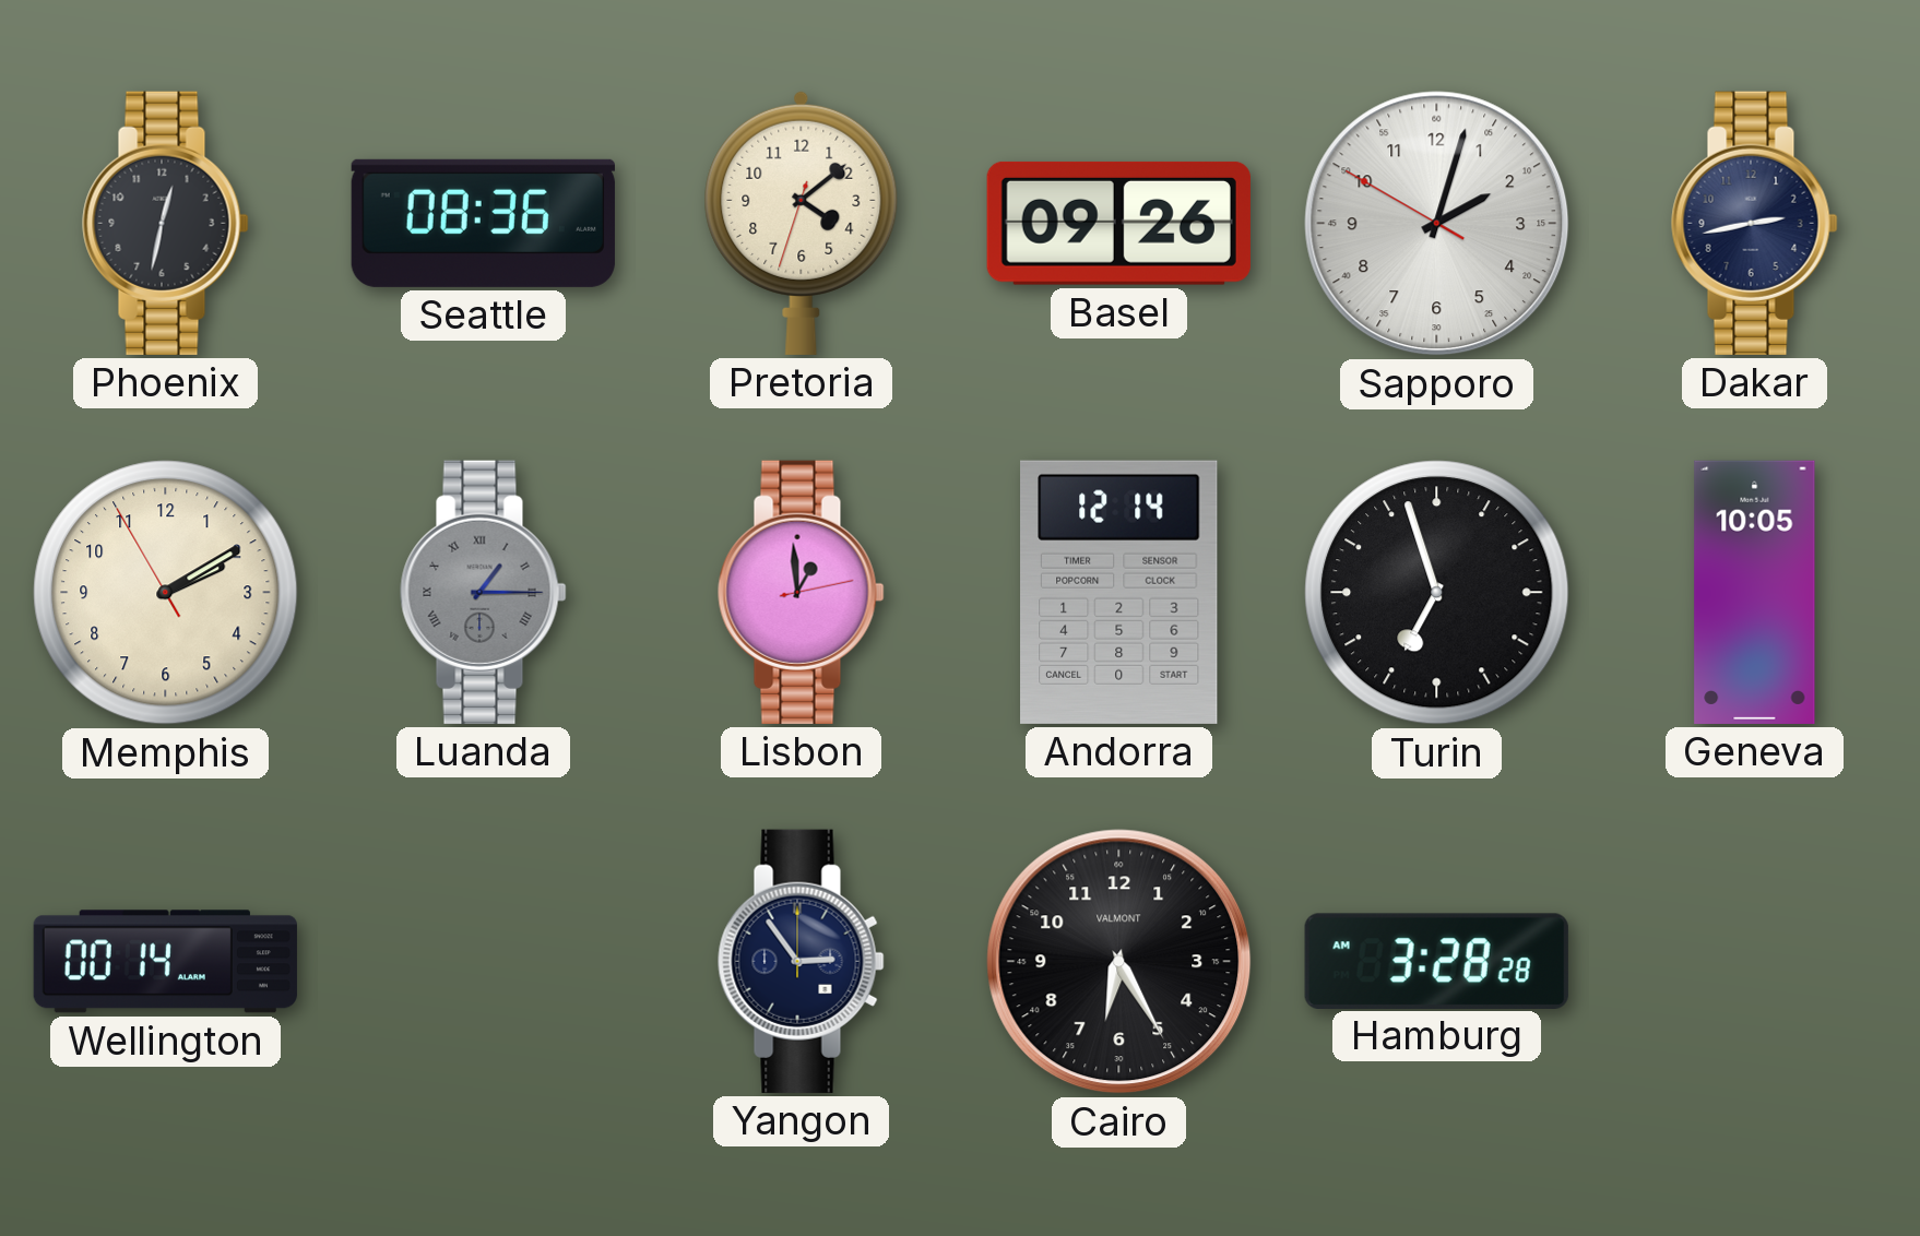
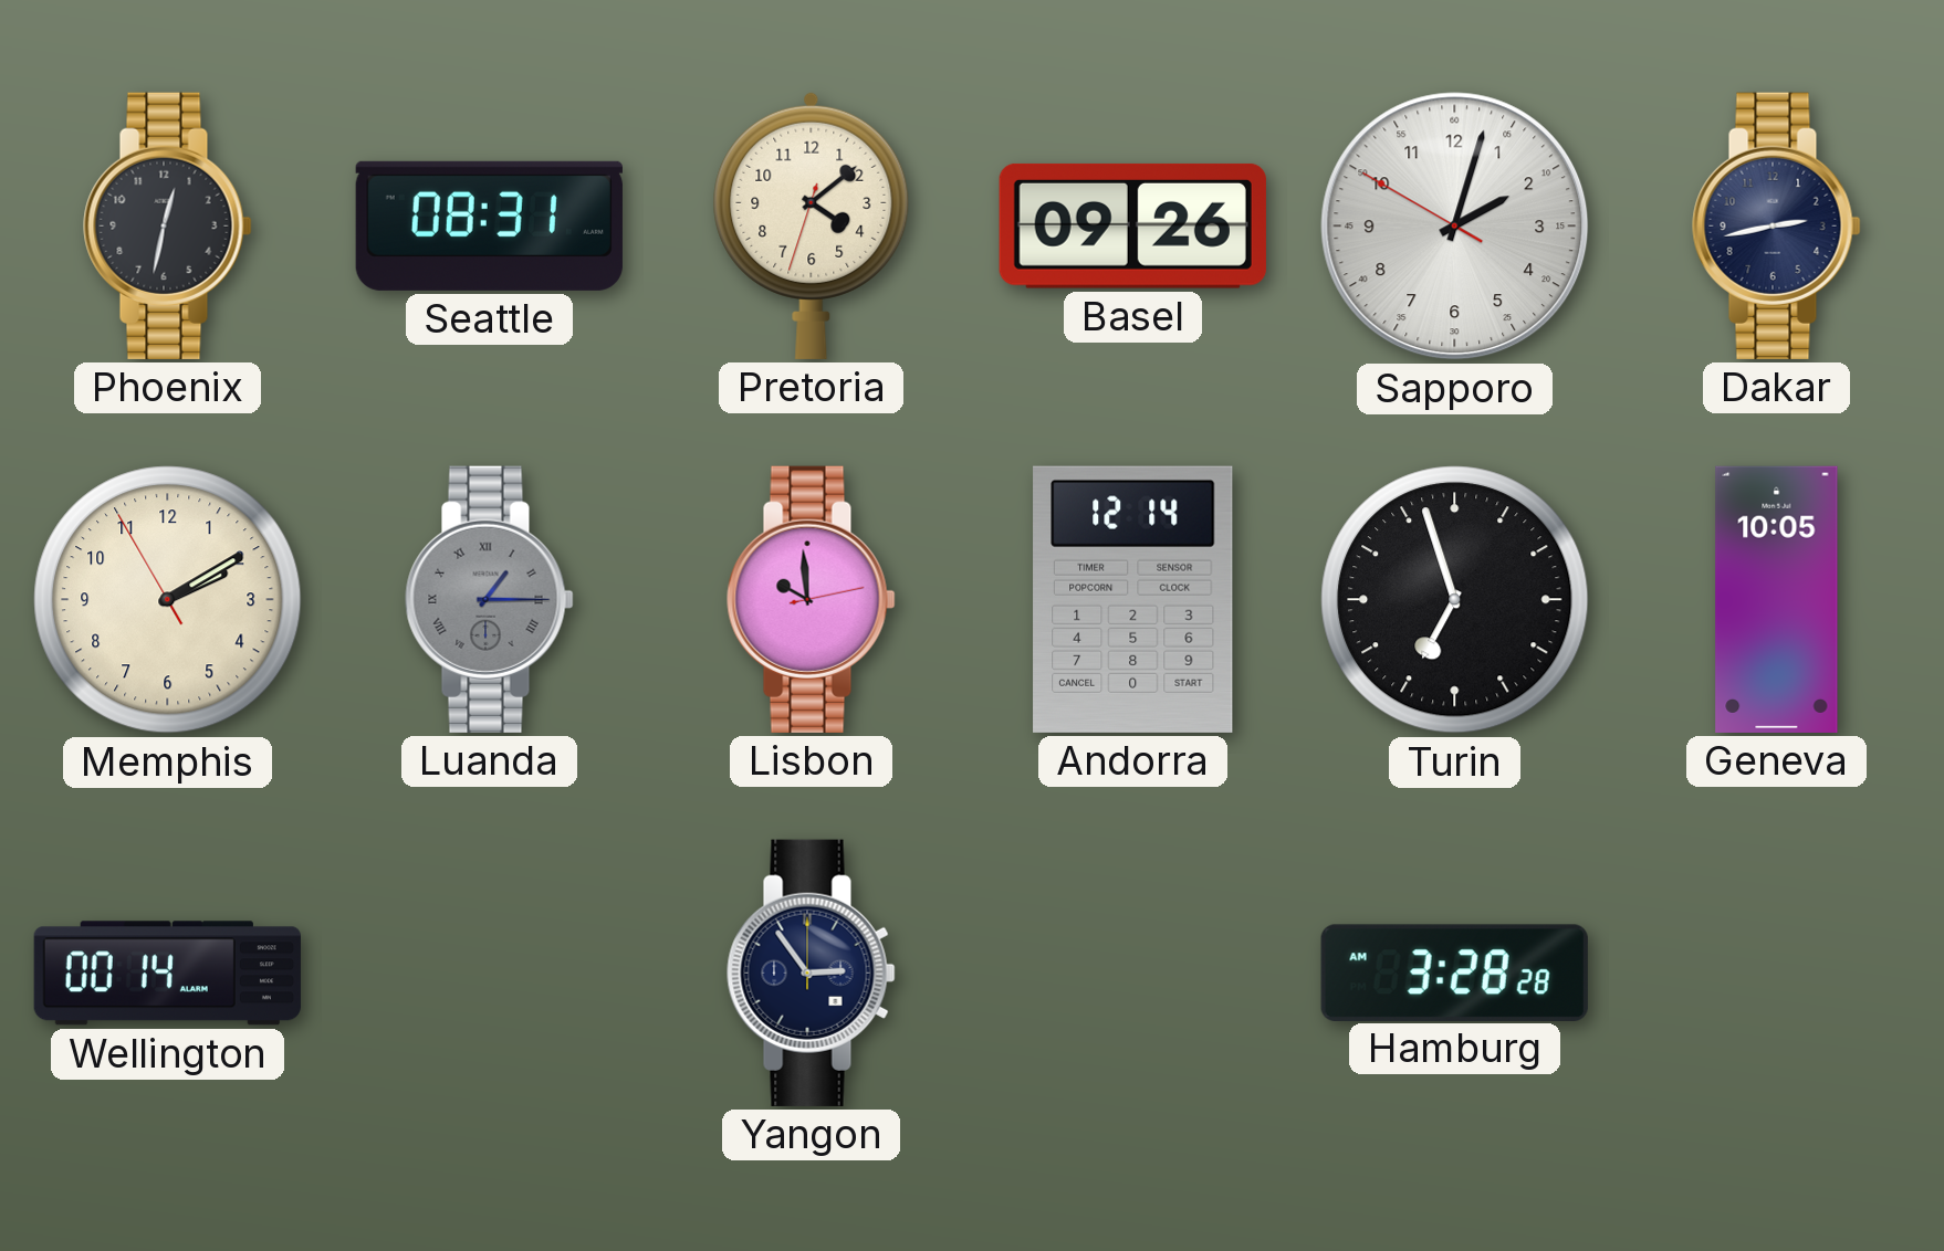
Seattle: 08:36 -> 08:31
Lisbon: 12:59 -> 9:59
Cairo: 6:25 -> none
